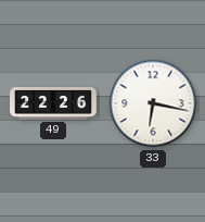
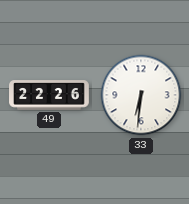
33: 6:17 -> 6:31
